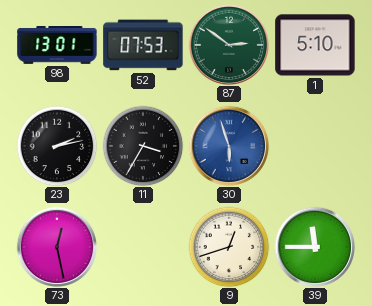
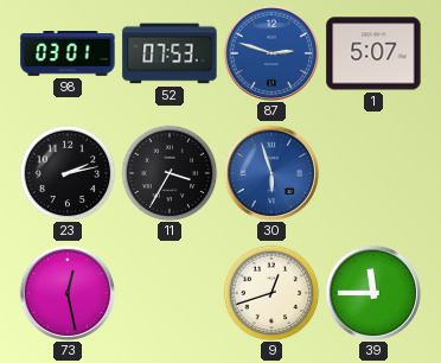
98: 13:01 -> 03:01
87: 2:51 -> 2:48
87 dial: green -> blue
1: 5:10 -> 5:07
